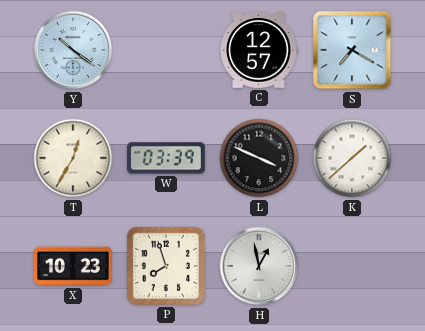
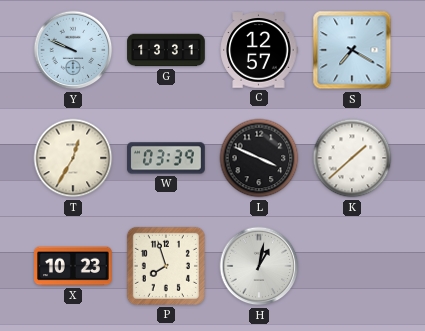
Y: 10:21 -> 9:49
G: none -> 13:31
H: 12:58 -> 1:02
